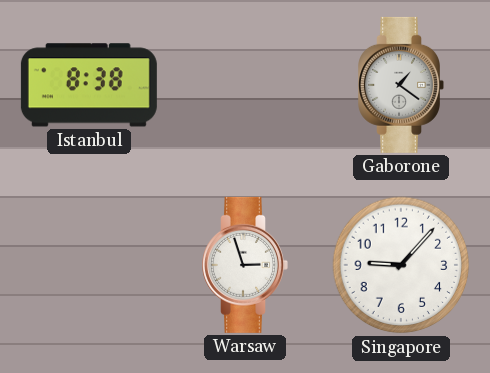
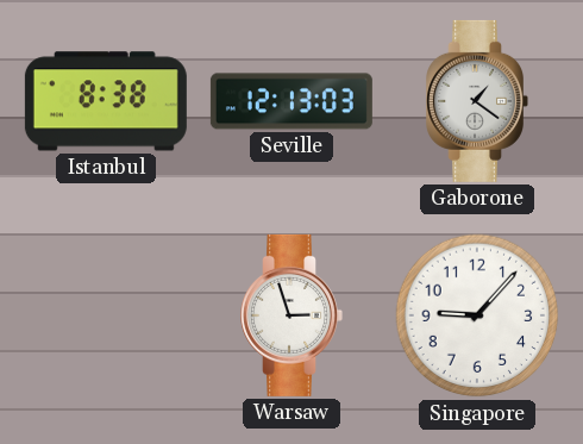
Seville: none -> 12:13
